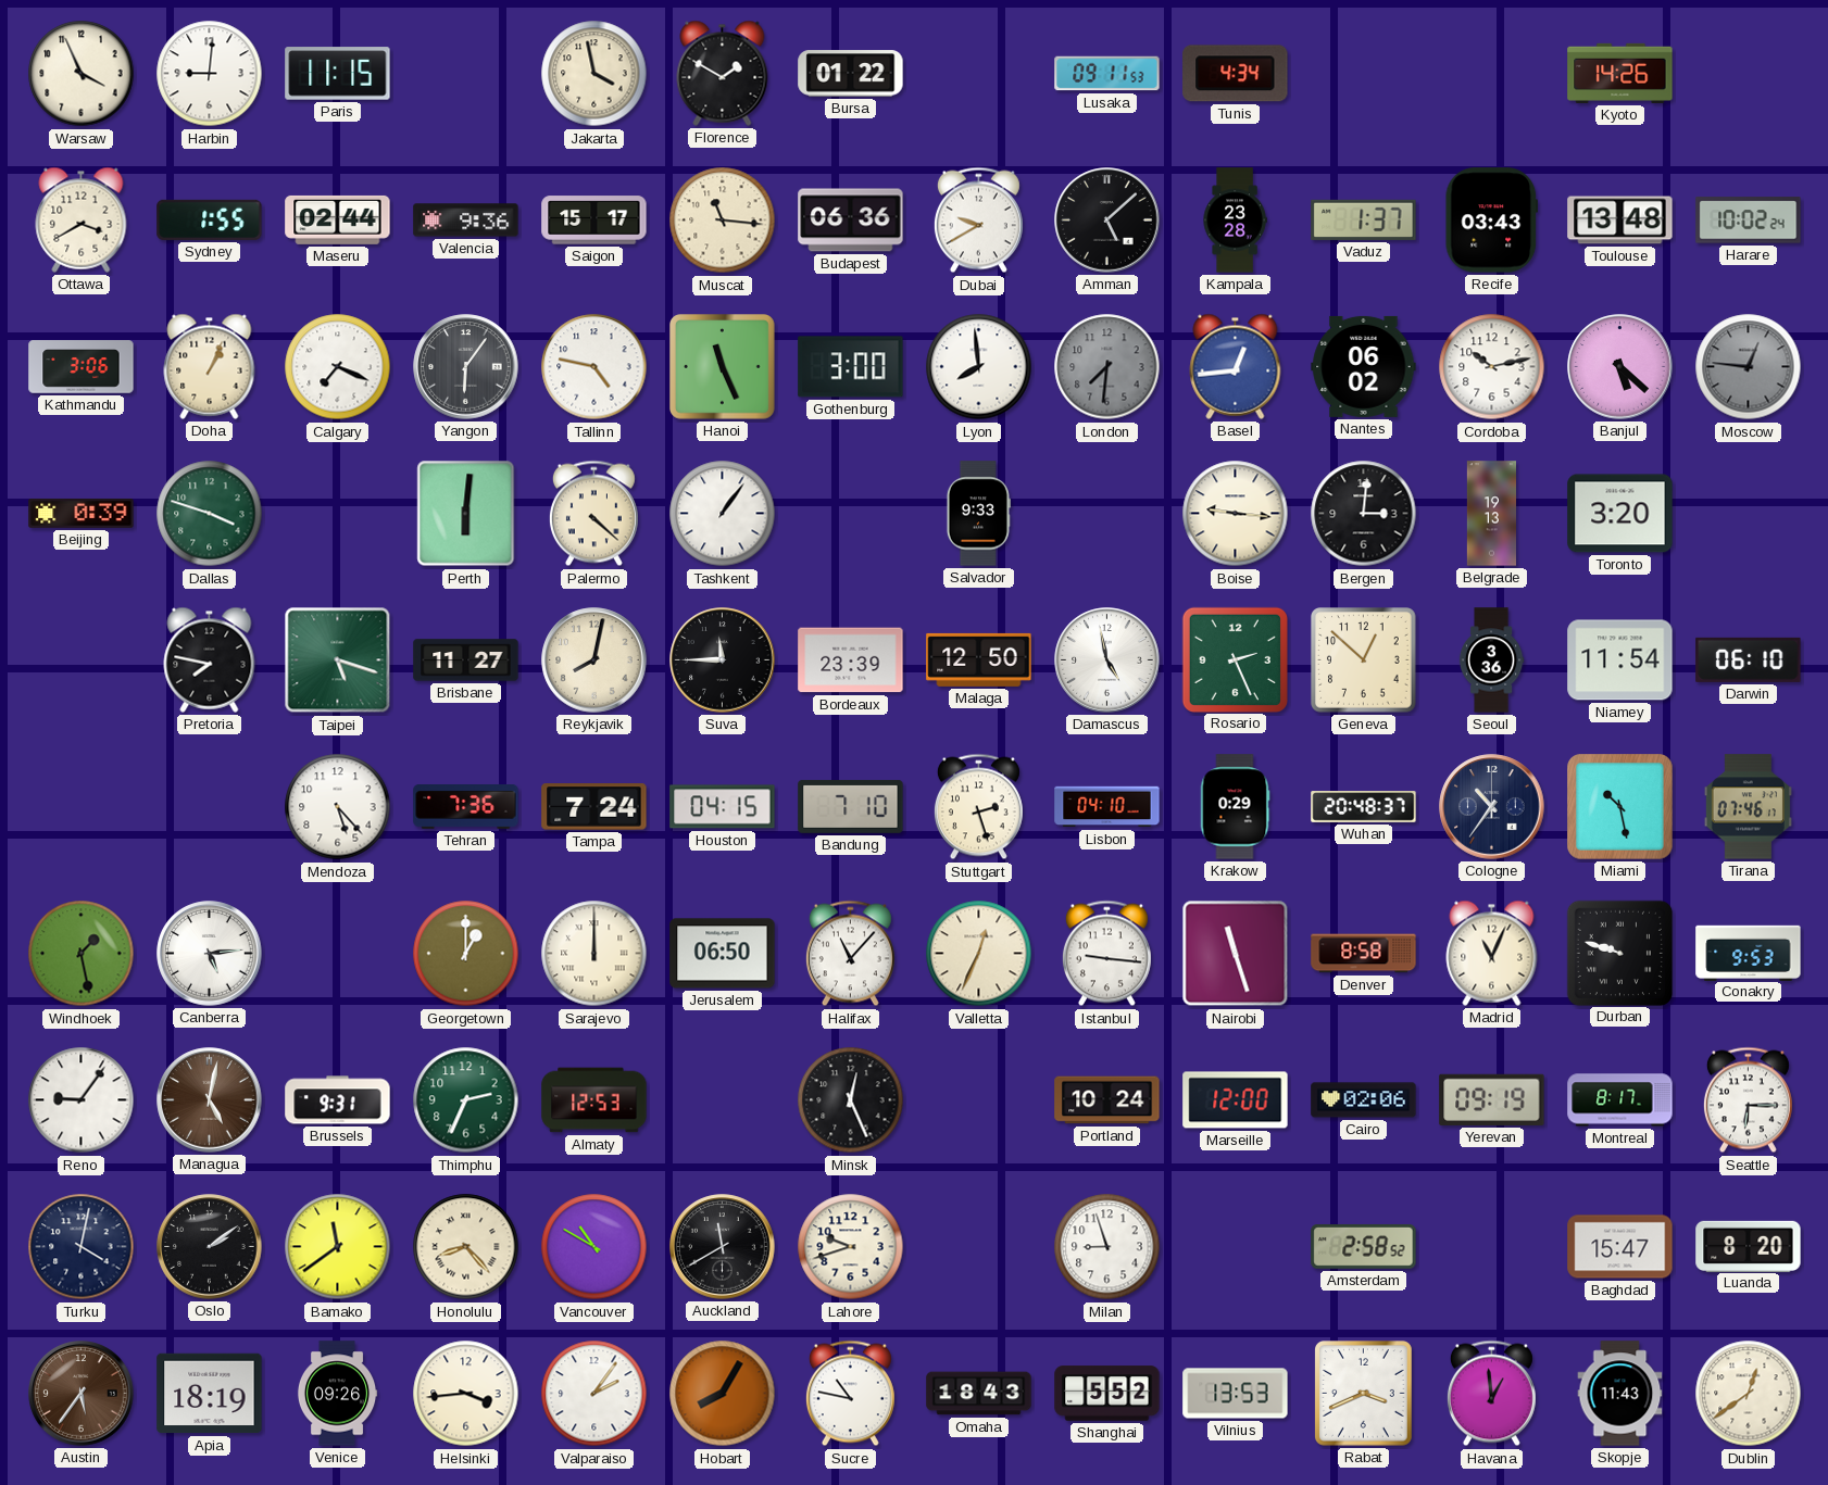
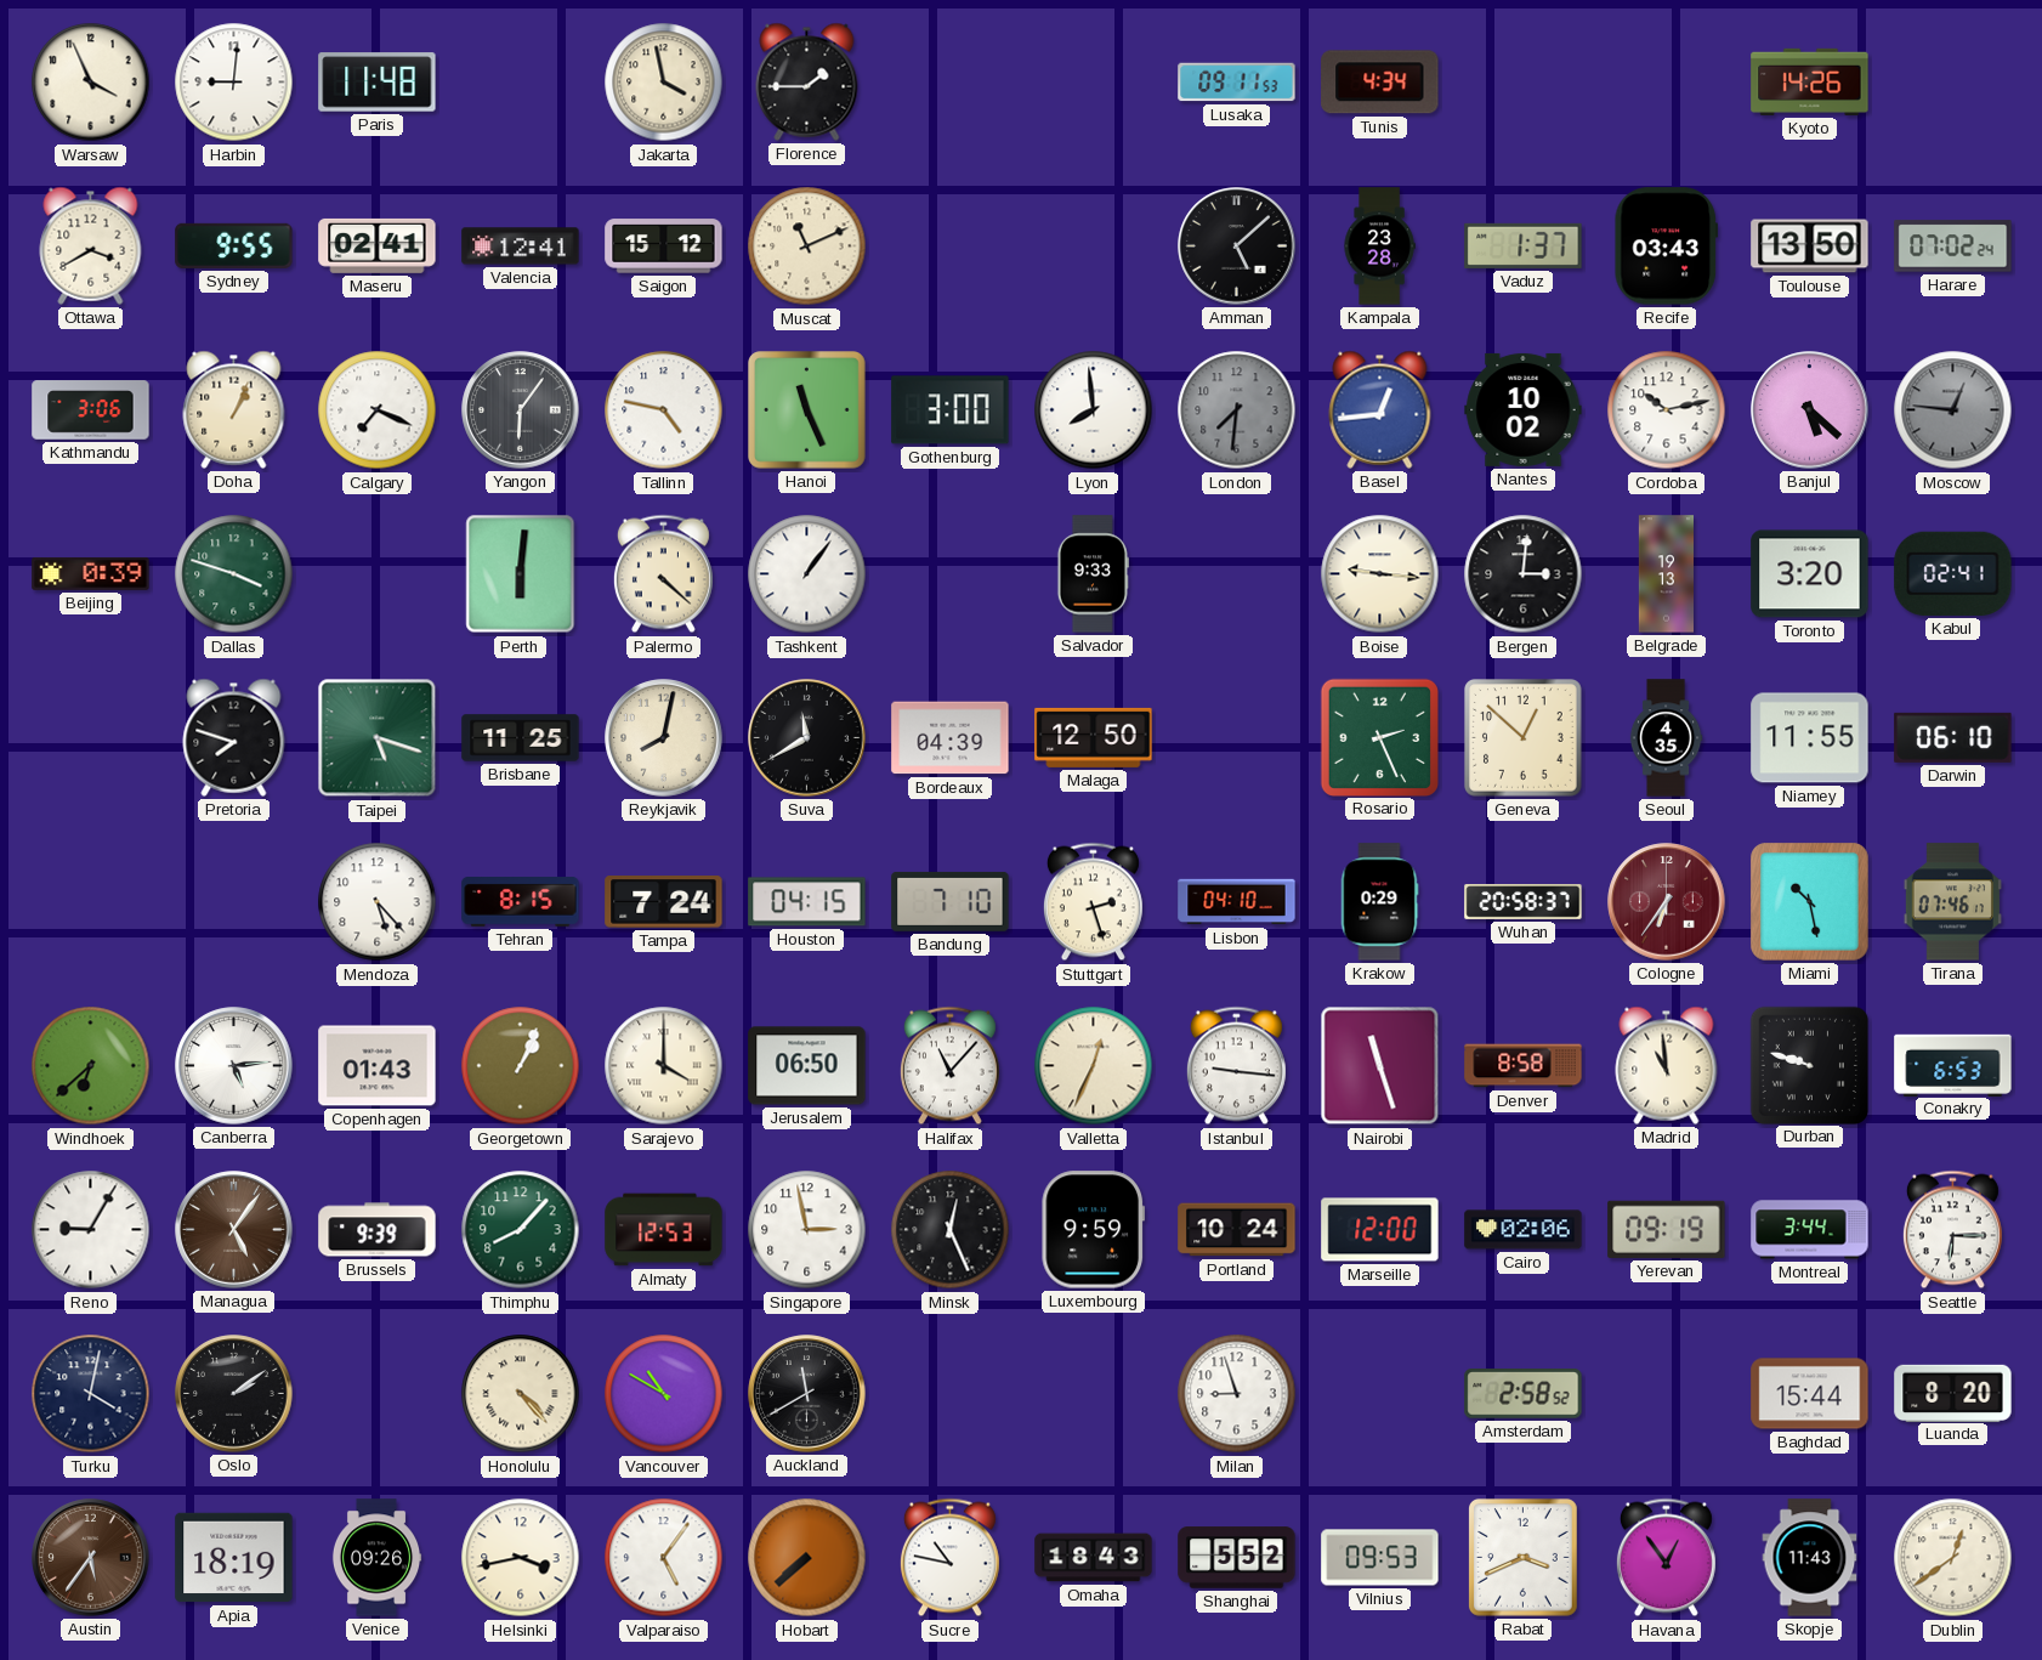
Paris: 11:15 -> 11:48
Florence: 1:50 -> 1:45
Bursa: 01:22 -> none
Sydney: 1:55 -> 9:55
Maseru: 02:44 -> 02:41
Valencia: 9:36 -> 12:41
Saigon: 15:17 -> 15:12
Muscat: 11:16 -> 11:11
Budapest: 06:36 -> none
Dubai: 9:40 -> none
Toulouse: 13:48 -> 13:50
Harare: 10:02 -> 07:02
Nantes: 06:02 -> 10:02
Kabul: none -> 02:41
Pretoria: 7:47 -> 7:48
Brisbane: 11:27 -> 11:25
Suva: 11:45 -> 11:40
Bordeaux: 23:39 -> 04:39
Damascus: 4:58 -> none
Seoul: 3:36 -> 4:35
Niamey: 11:54 -> 11:55
Tehran: 7:36 -> 8:15
Wuhan: 20:48 -> 20:58
Cologne: 10:36 -> 6:36
Cologne dial: navy -> burgundy
Windhoek: 1:28 -> 6:38
Copenhagen: none -> 01:43
Georgetown: 1:00 -> 1:04
Sarajevo: 12:00 -> 4:00
Madrid: 11:04 -> 10:59
Conakry: 9:53 -> 6:53
Reno: 9:06 -> 9:05
Managua: 5:02 -> 5:06
Brussels: 9:31 -> 9:39
Thimphu: 2:34 -> 8:07
Singapore: none -> 2:58
Luxembourg: none -> 9:59
Montreal: 8:17 -> 3:44
Bamako: 11:39 -> none
Honolulu: 8:23 -> 4:23
Lahore: 9:42 -> none
Baghdad: 15:47 -> 15:44
Helsinki: 3:44 -> 3:43
Valparaiso: 2:06 -> 5:06
Hobart: 8:05 -> 7:38
Vilnius: 13:53 -> 09:53
Havana: 12:59 -> 12:54
